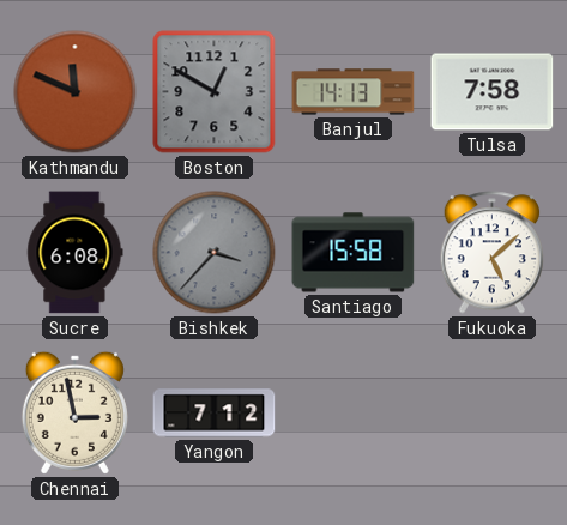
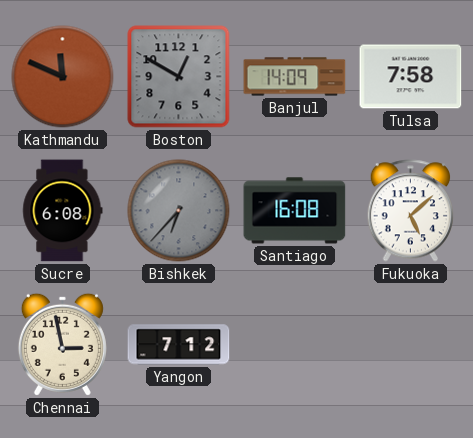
Banjul: 14:13 -> 14:09
Bishkek: 3:37 -> 6:37
Santiago: 15:58 -> 16:08
